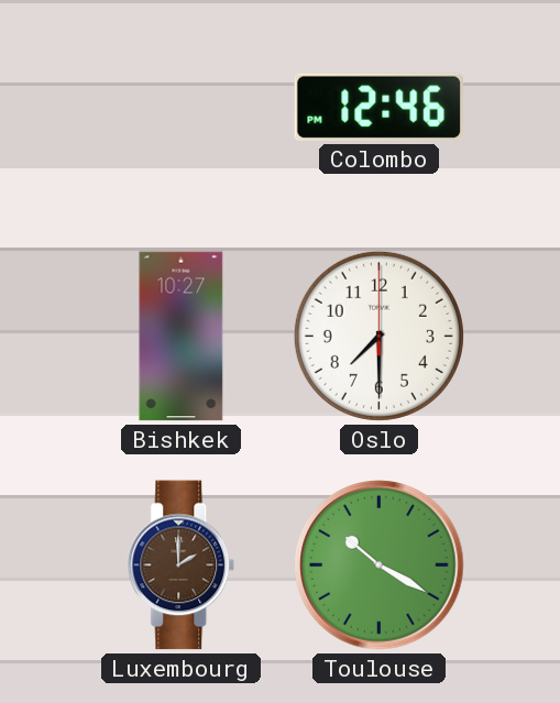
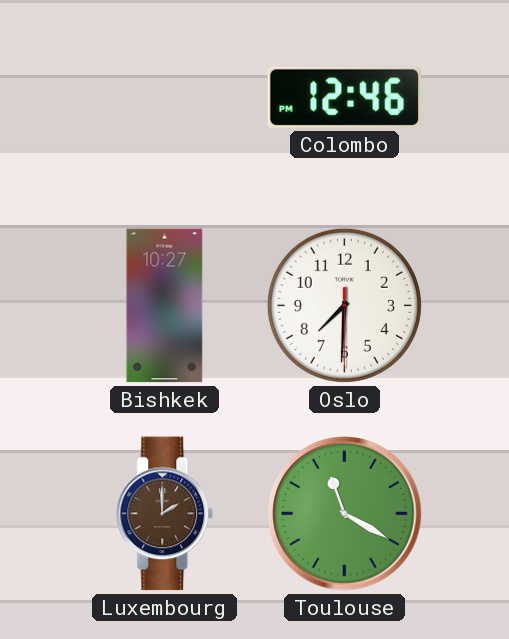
Oslo: 7:30:00 -> 7:30:30
Toulouse: 10:20 -> 11:20
